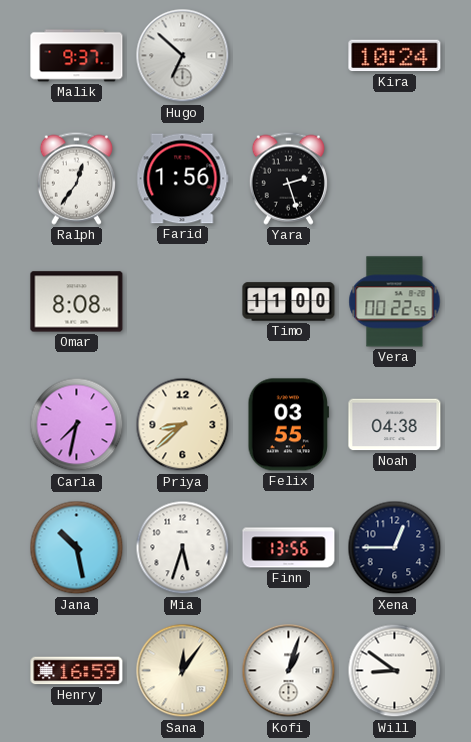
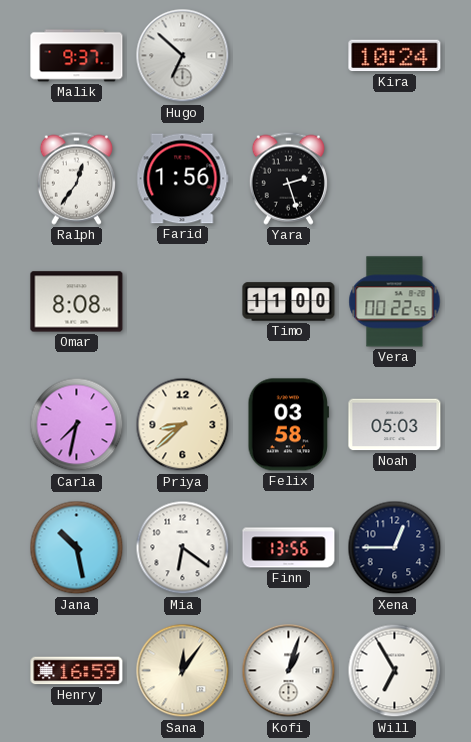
Felix: 03:55 -> 03:58
Noah: 04:38 -> 05:03
Mia: 5:33 -> 6:21
Will: 8:51 -> 6:55
